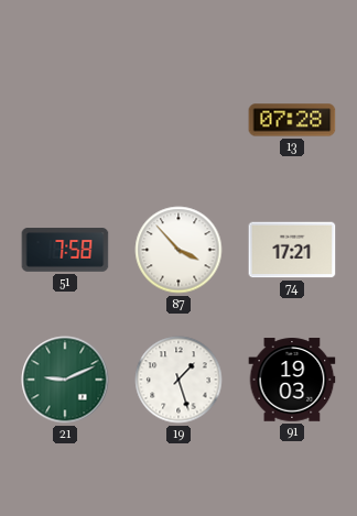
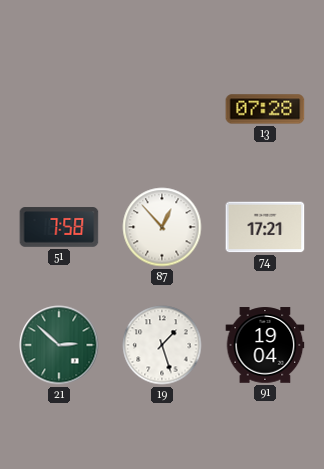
87: 3:53 -> 12:53
21: 9:11 -> 2:52
91: 19:03 -> 19:04
